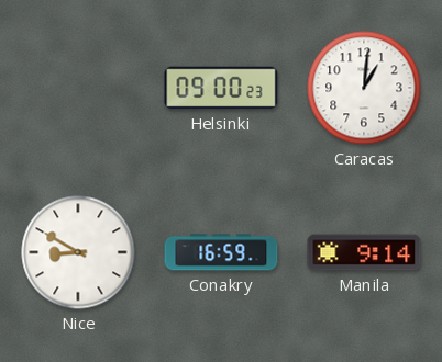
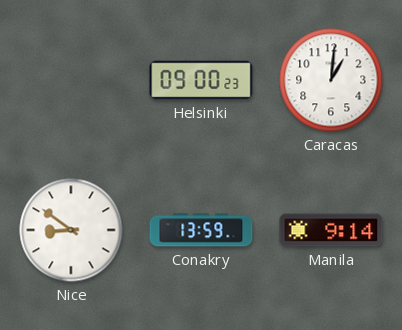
Nice: 8:50 -> 8:51
Conakry: 16:59 -> 13:59
